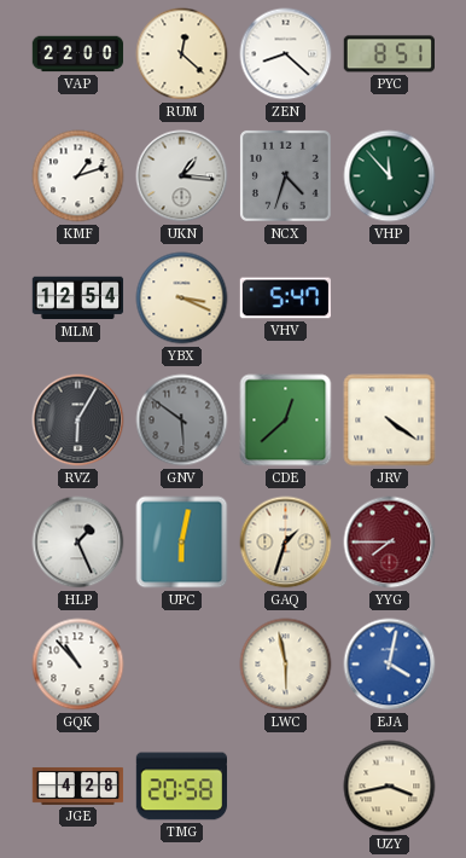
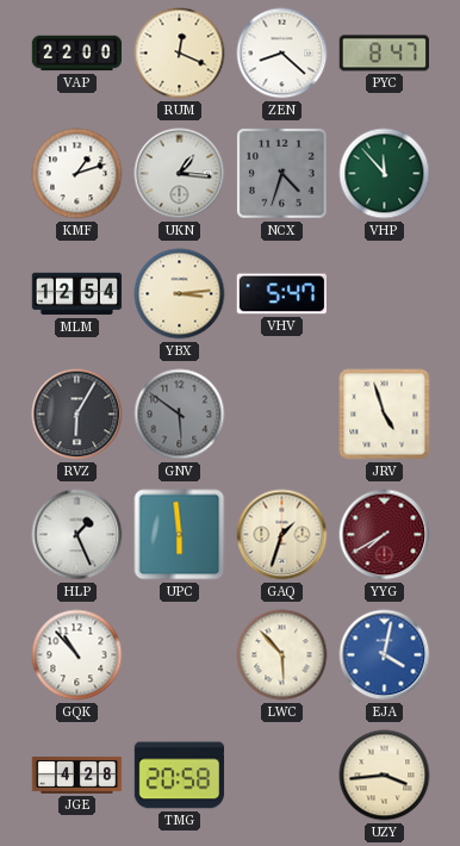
RUM: 12:22 -> 12:19
PYC: 8:51 -> 8:47
YBX: 3:19 -> 3:14
CDE: 12:38 -> none
JRV: 4:21 -> 4:57
UPC: 6:02 -> 5:59
YYG: 7:45 -> 7:40
LWC: 5:58 -> 5:53
UZY: 3:43 -> 3:44
